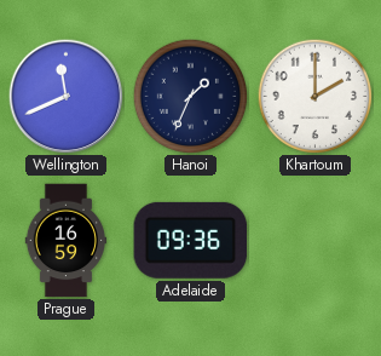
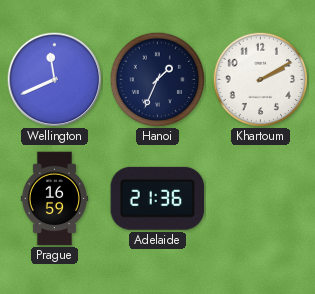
Khartoum: 2:00 -> 2:10
Adelaide: 09:36 -> 21:36
